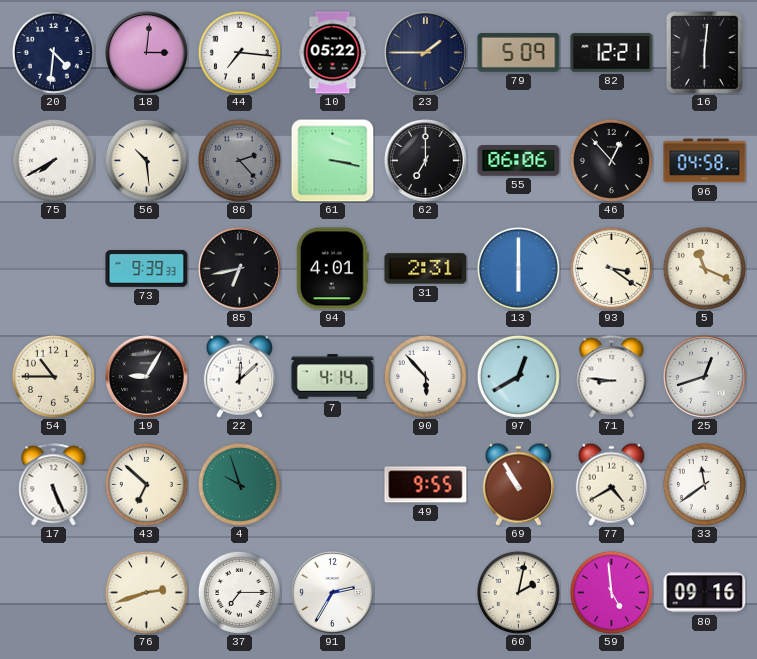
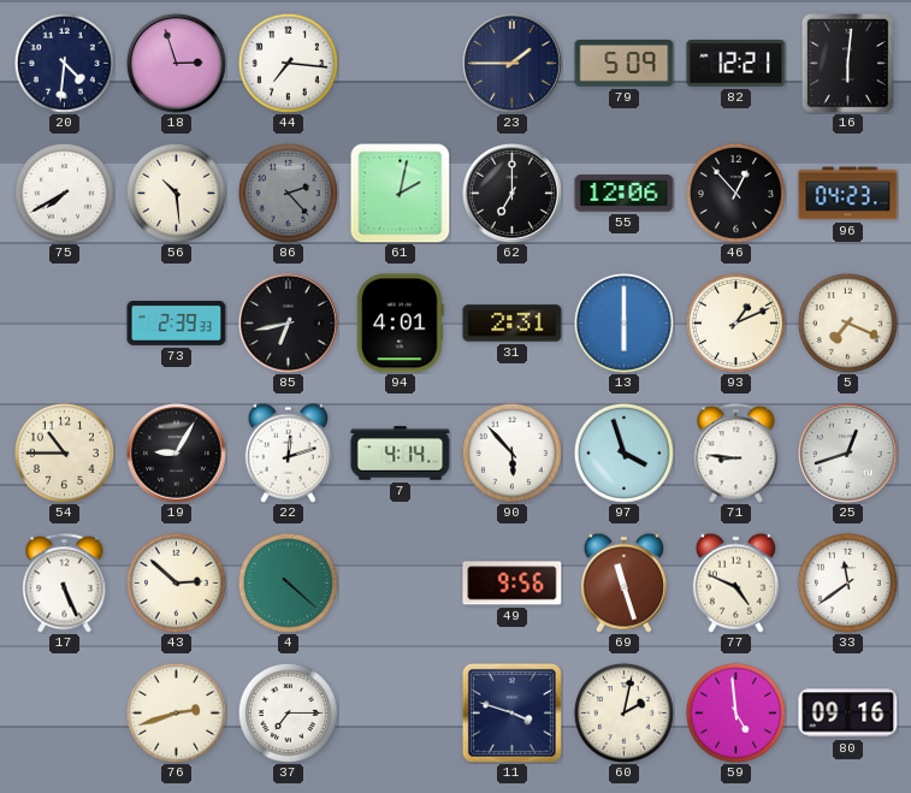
18: 3:01 -> 2:57
10: 05:22 -> none
61: 3:17 -> 2:02
55: 06:06 -> 12:06
96: 04:58 -> 04:23
73: 9:39 -> 2:39
93: 3:21 -> 1:11
5: 11:19 -> 7:19
22: 12:08 -> 12:12
97: 12:40 -> 3:57
43: 6:52 -> 2:52
4: 9:57 -> 4:22
49: 9:55 -> 9:56
69: 10:55 -> 11:27
77: 4:40 -> 4:49
91: 2:35 -> none
11: none -> 3:48
